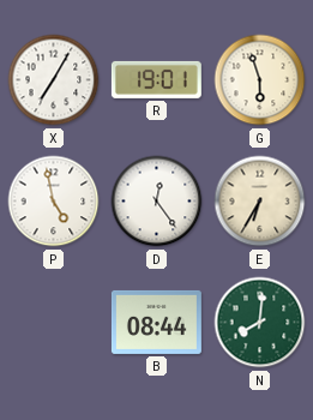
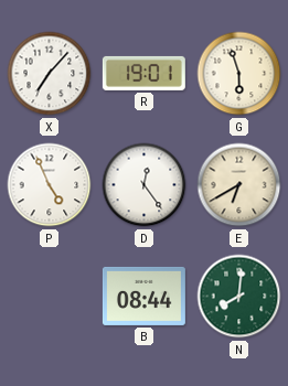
X: 7:05 -> 7:07
P: 4:58 -> 4:56
E: 6:35 -> 6:40
